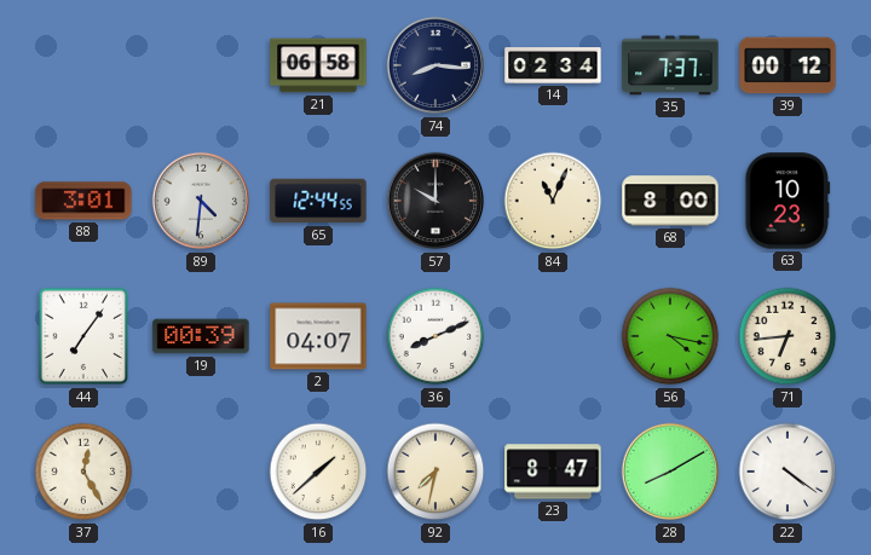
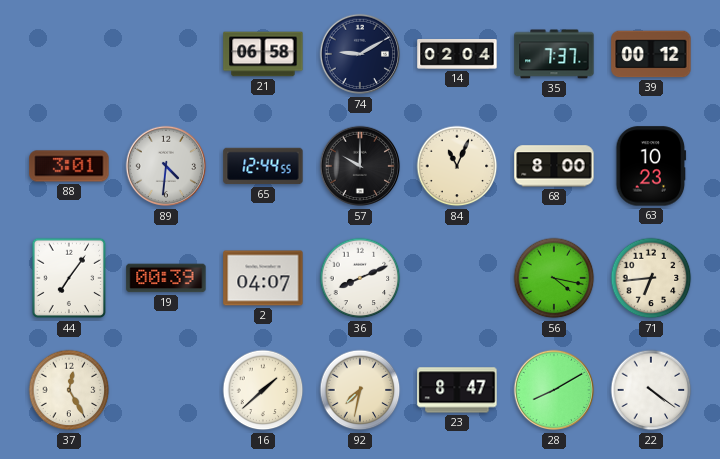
74: 8:16 -> 9:10
14: 02:34 -> 02:04
